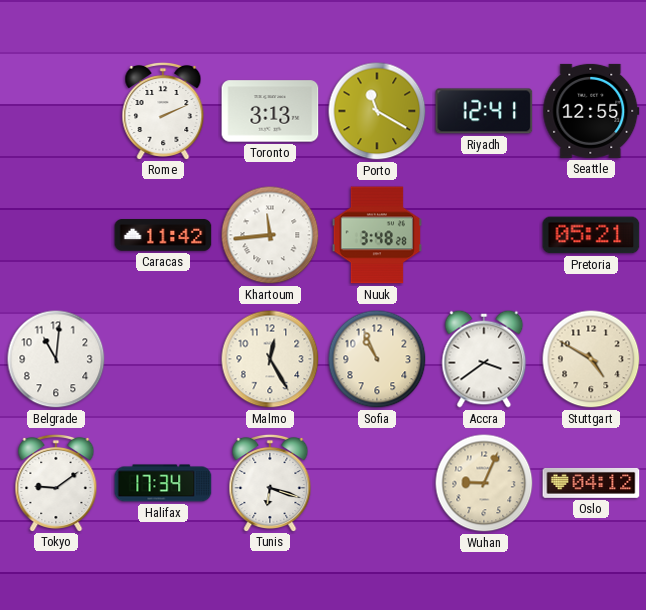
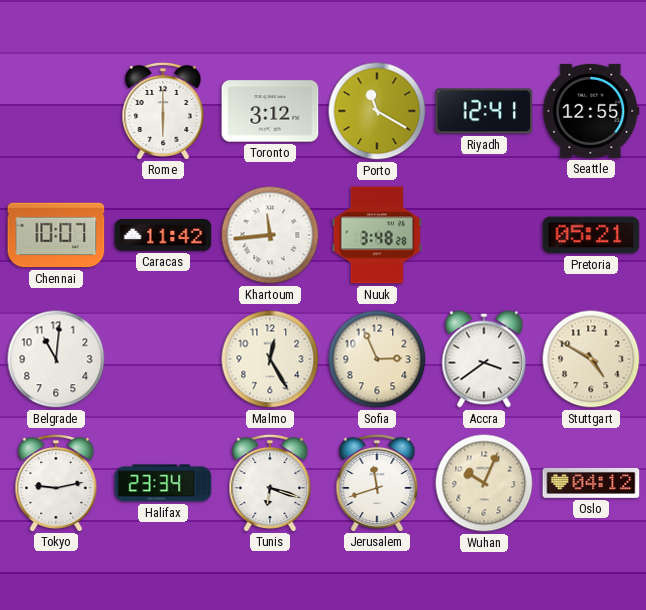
Rome: 2:11 -> 6:00
Toronto: 3:13 -> 3:12
Chennai: none -> 10:07
Sofia: 10:56 -> 2:56
Tokyo: 9:09 -> 9:13
Halifax: 17:34 -> 23:34
Jerusalem: none -> 11:42
Wuhan: 9:04 -> 10:04
